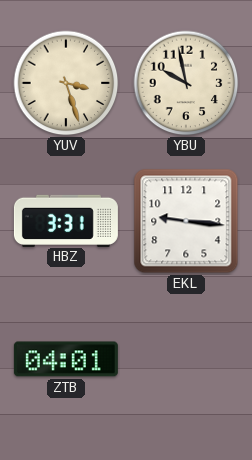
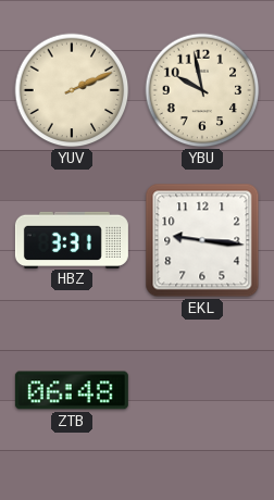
YUV: 3:27 -> 2:11
ZTB: 04:01 -> 06:48
